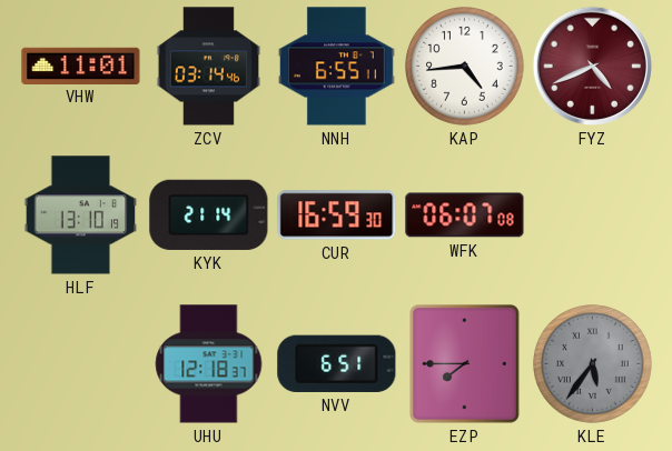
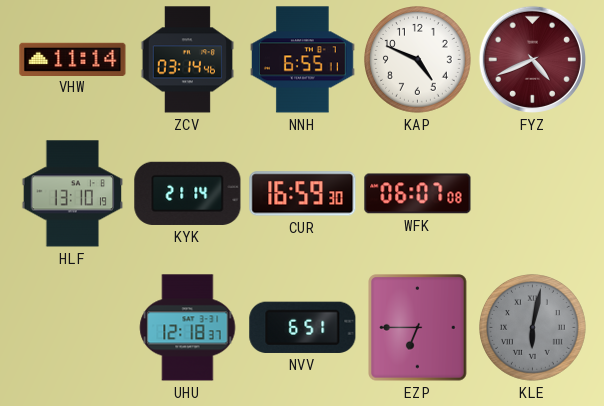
VHW: 11:01 -> 11:14
KAP: 4:44 -> 4:49
EZP: 7:45 -> 6:45
KLE: 5:36 -> 6:02
